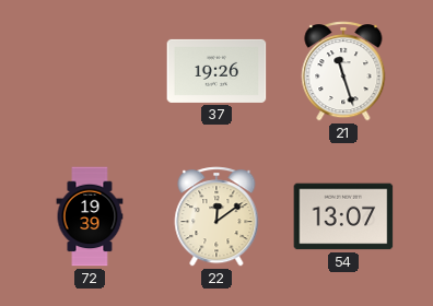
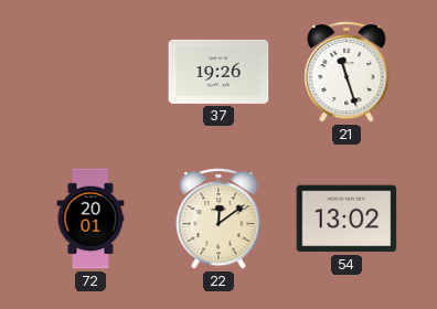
72: 19:39 -> 20:01
54: 13:07 -> 13:02
